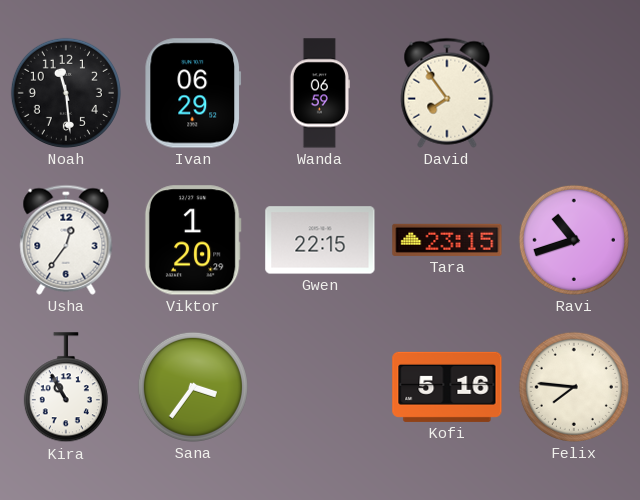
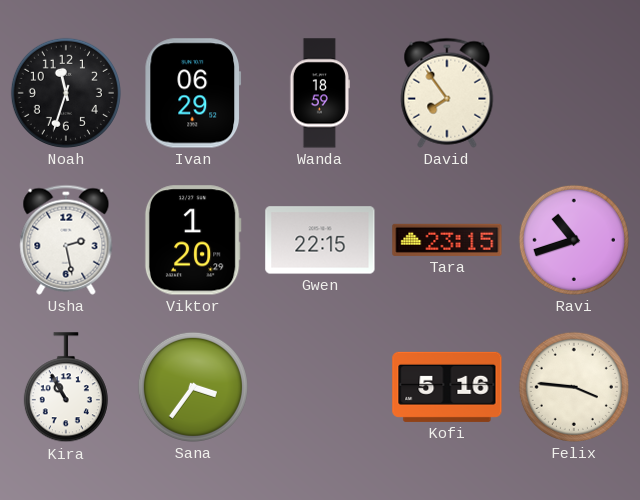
Noah: 11:29 -> 11:33
Wanda: 06:59 -> 18:59
Usha: 12:36 -> 2:28
Felix: 7:46 -> 3:46
